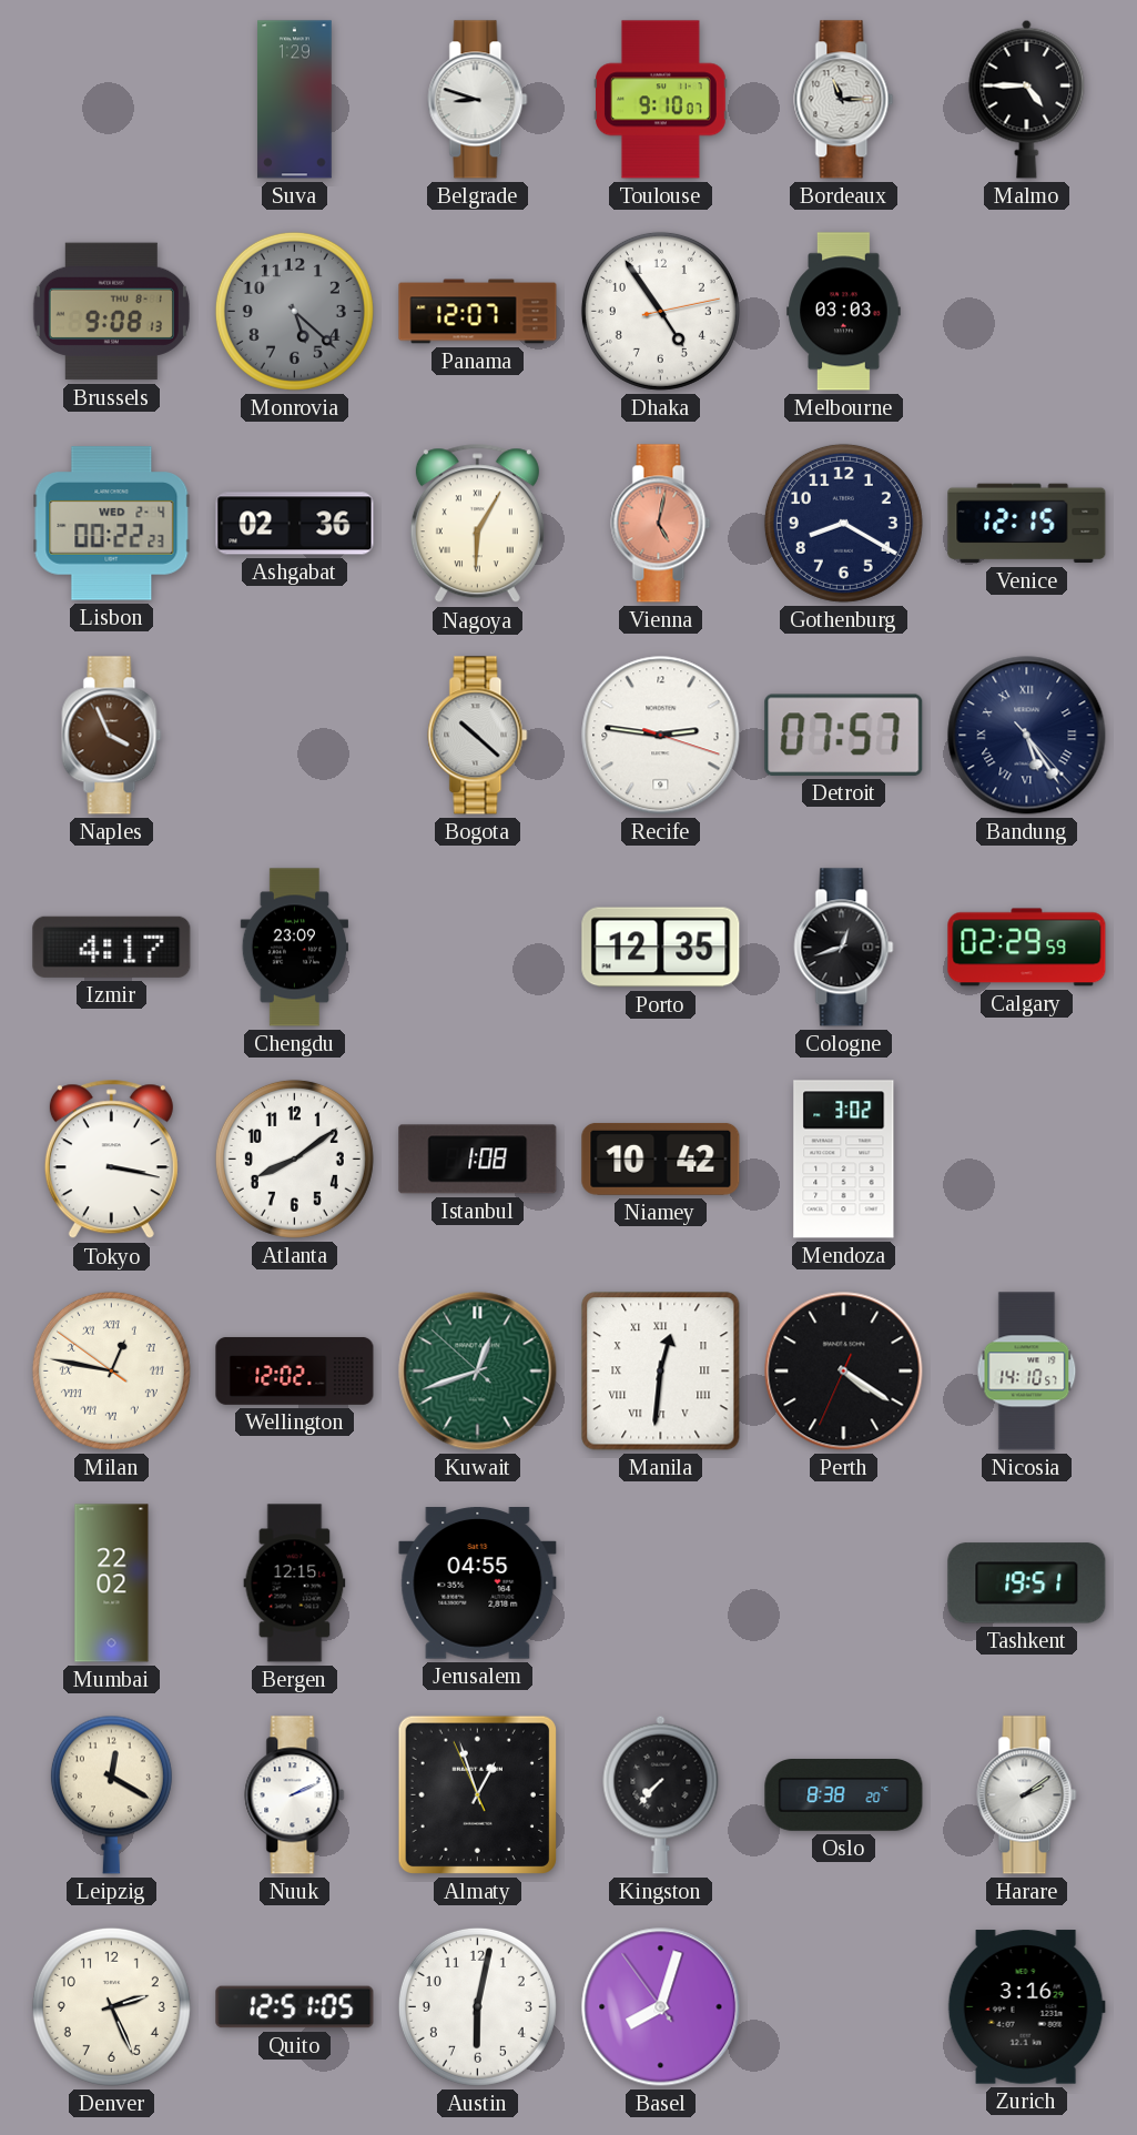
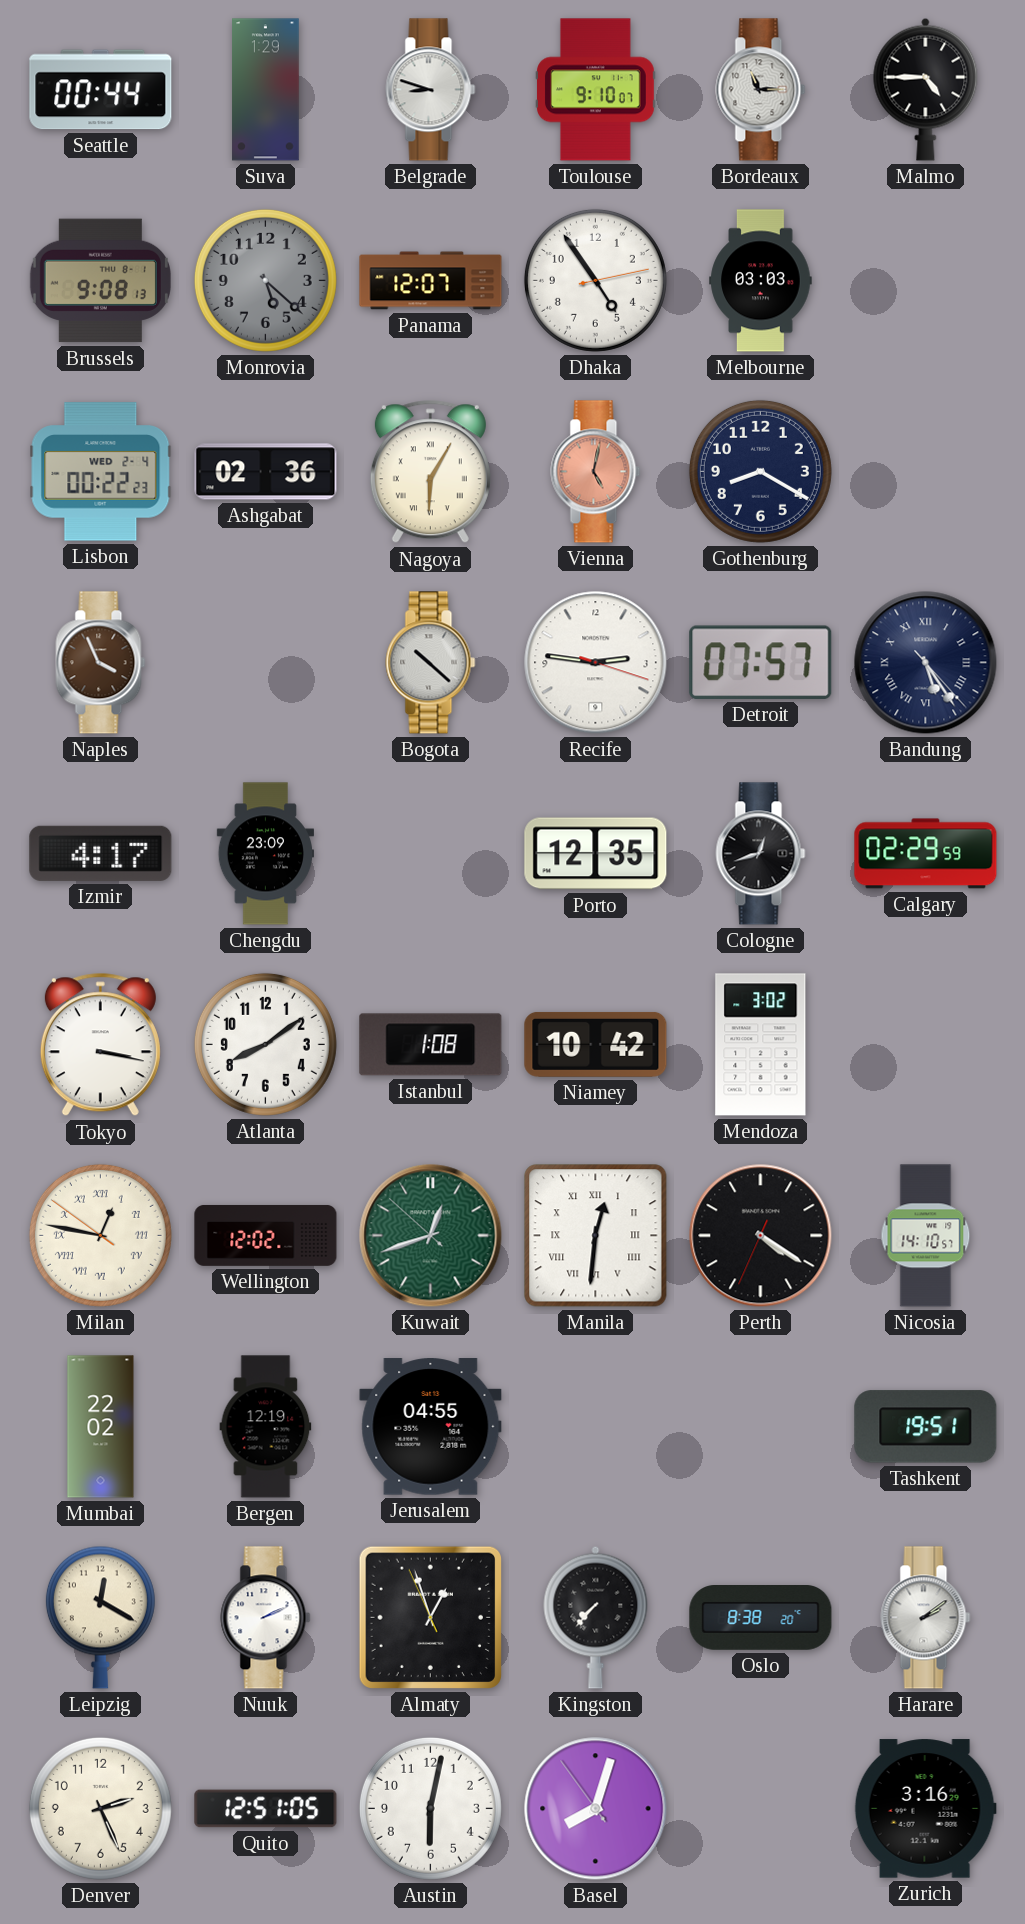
Seattle: none -> 00:44
Venice: 12:15 -> none
Bergen: 12:15 -> 12:19
